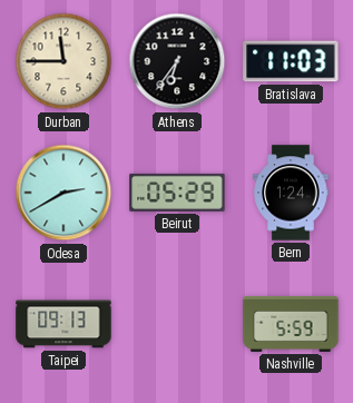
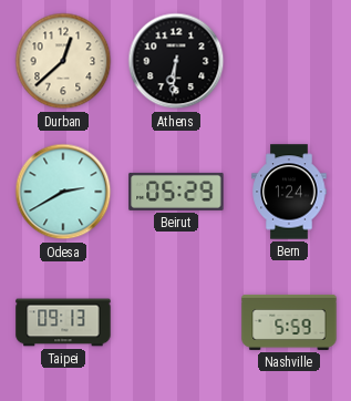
Durban: 11:45 -> 12:38
Athens: 6:36 -> 6:31
Bratislava: 11:03 -> none
